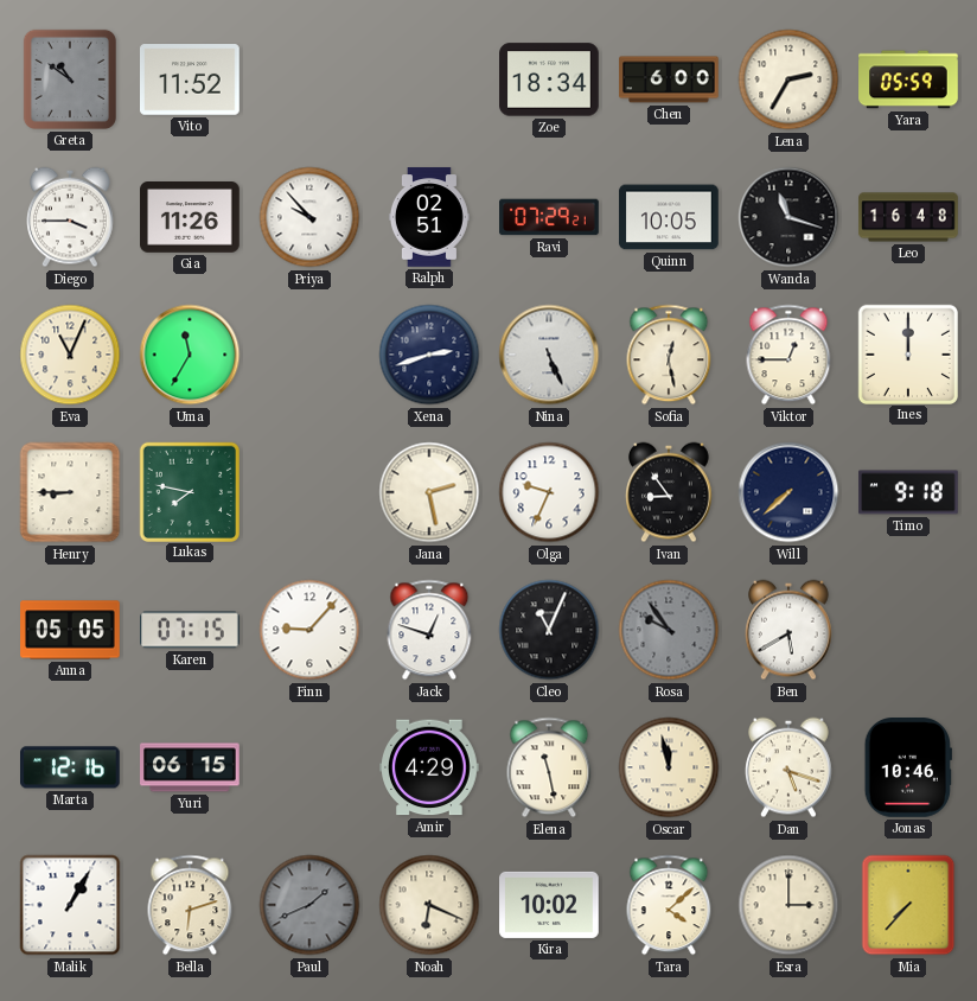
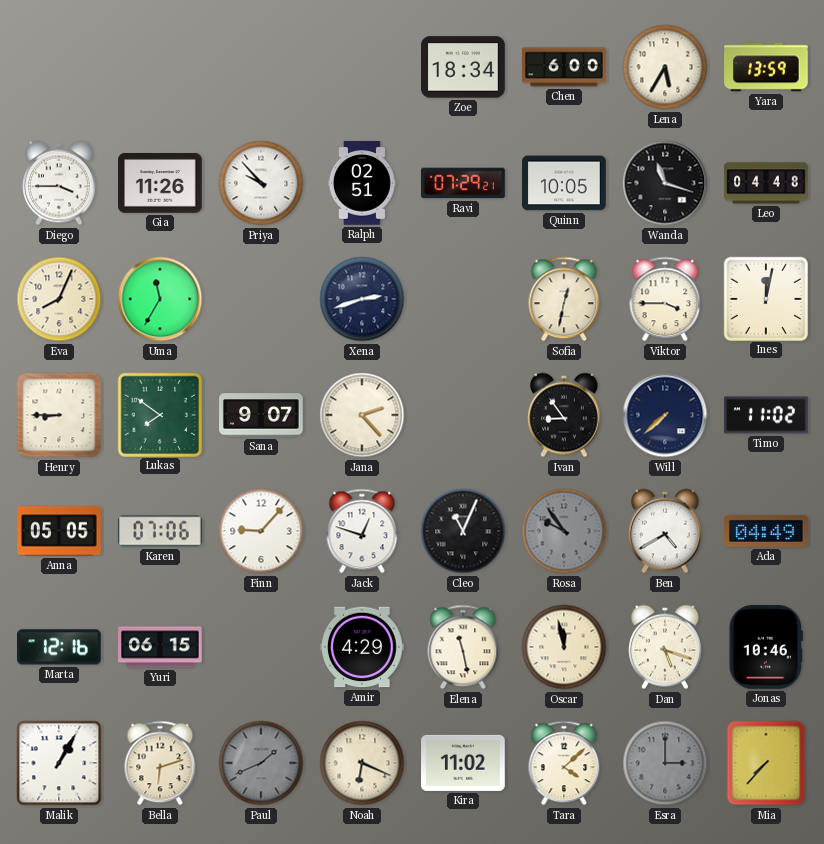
Greta: 10:51 -> none
Vito: 11:52 -> none
Lena: 2:35 -> 5:35
Yara: 05:59 -> 13:59
Leo: 16:48 -> 04:48
Eva: 11:04 -> 8:04
Nina: 5:26 -> none
Sofia: 12:28 -> 12:32
Viktor: 12:45 -> 3:45
Ines: 12:00 -> 12:02
Lukas: 7:47 -> 7:51
Sana: none -> 9:07
Jana: 2:28 -> 2:23
Olga: 9:34 -> none
Timo: 9:18 -> 11:02
Karen: 07:15 -> 07:06
Ben: 5:40 -> 4:40
Ada: none -> 04:49
Kira: 10:02 -> 11:02
Esra dial: cream -> grey
